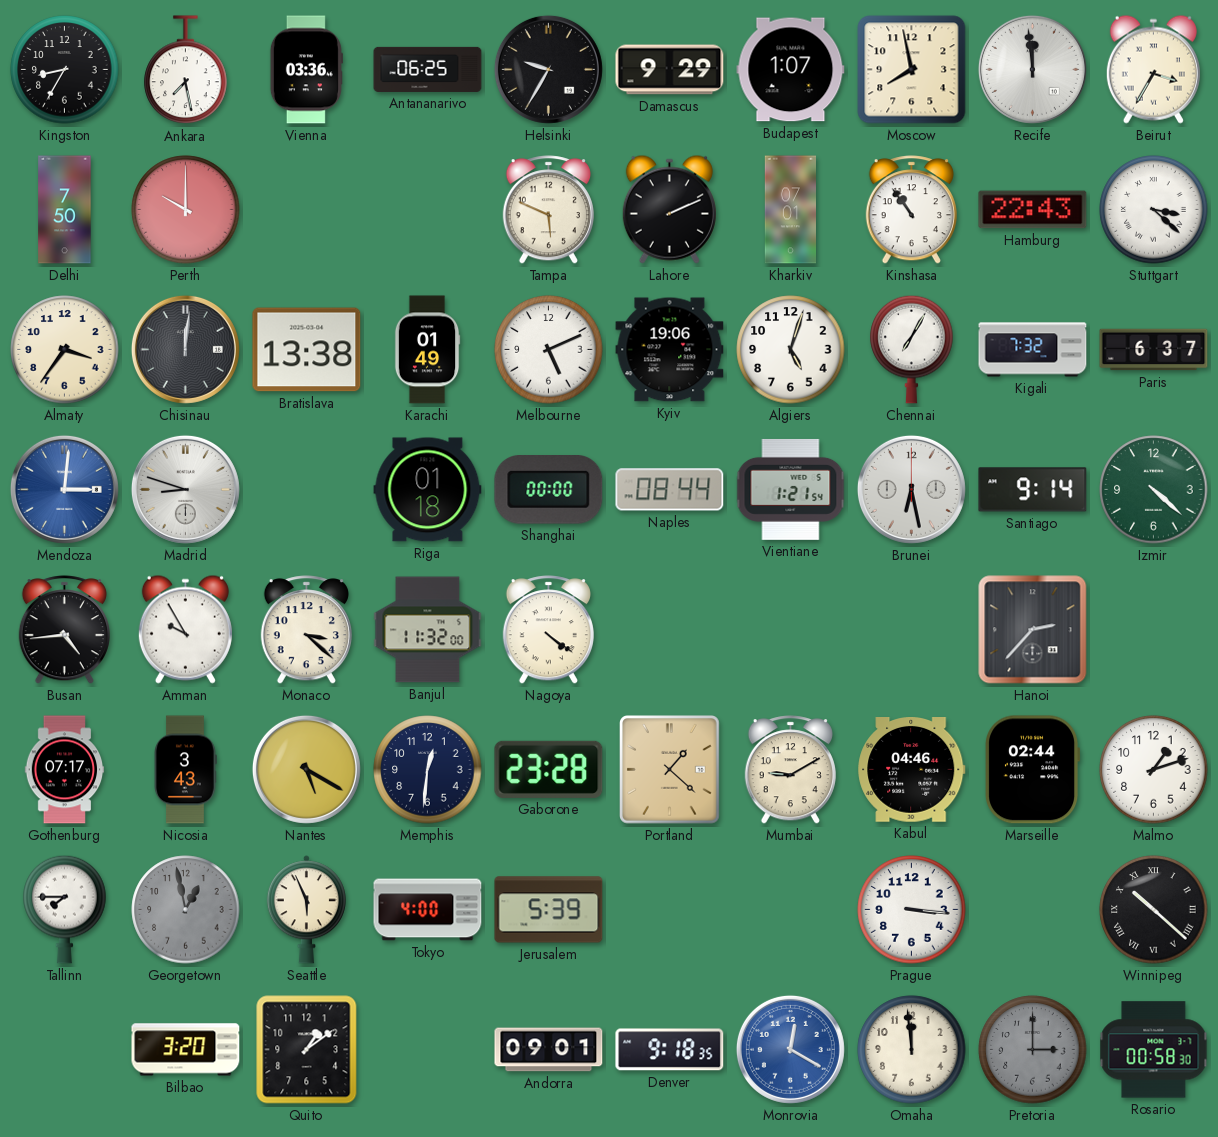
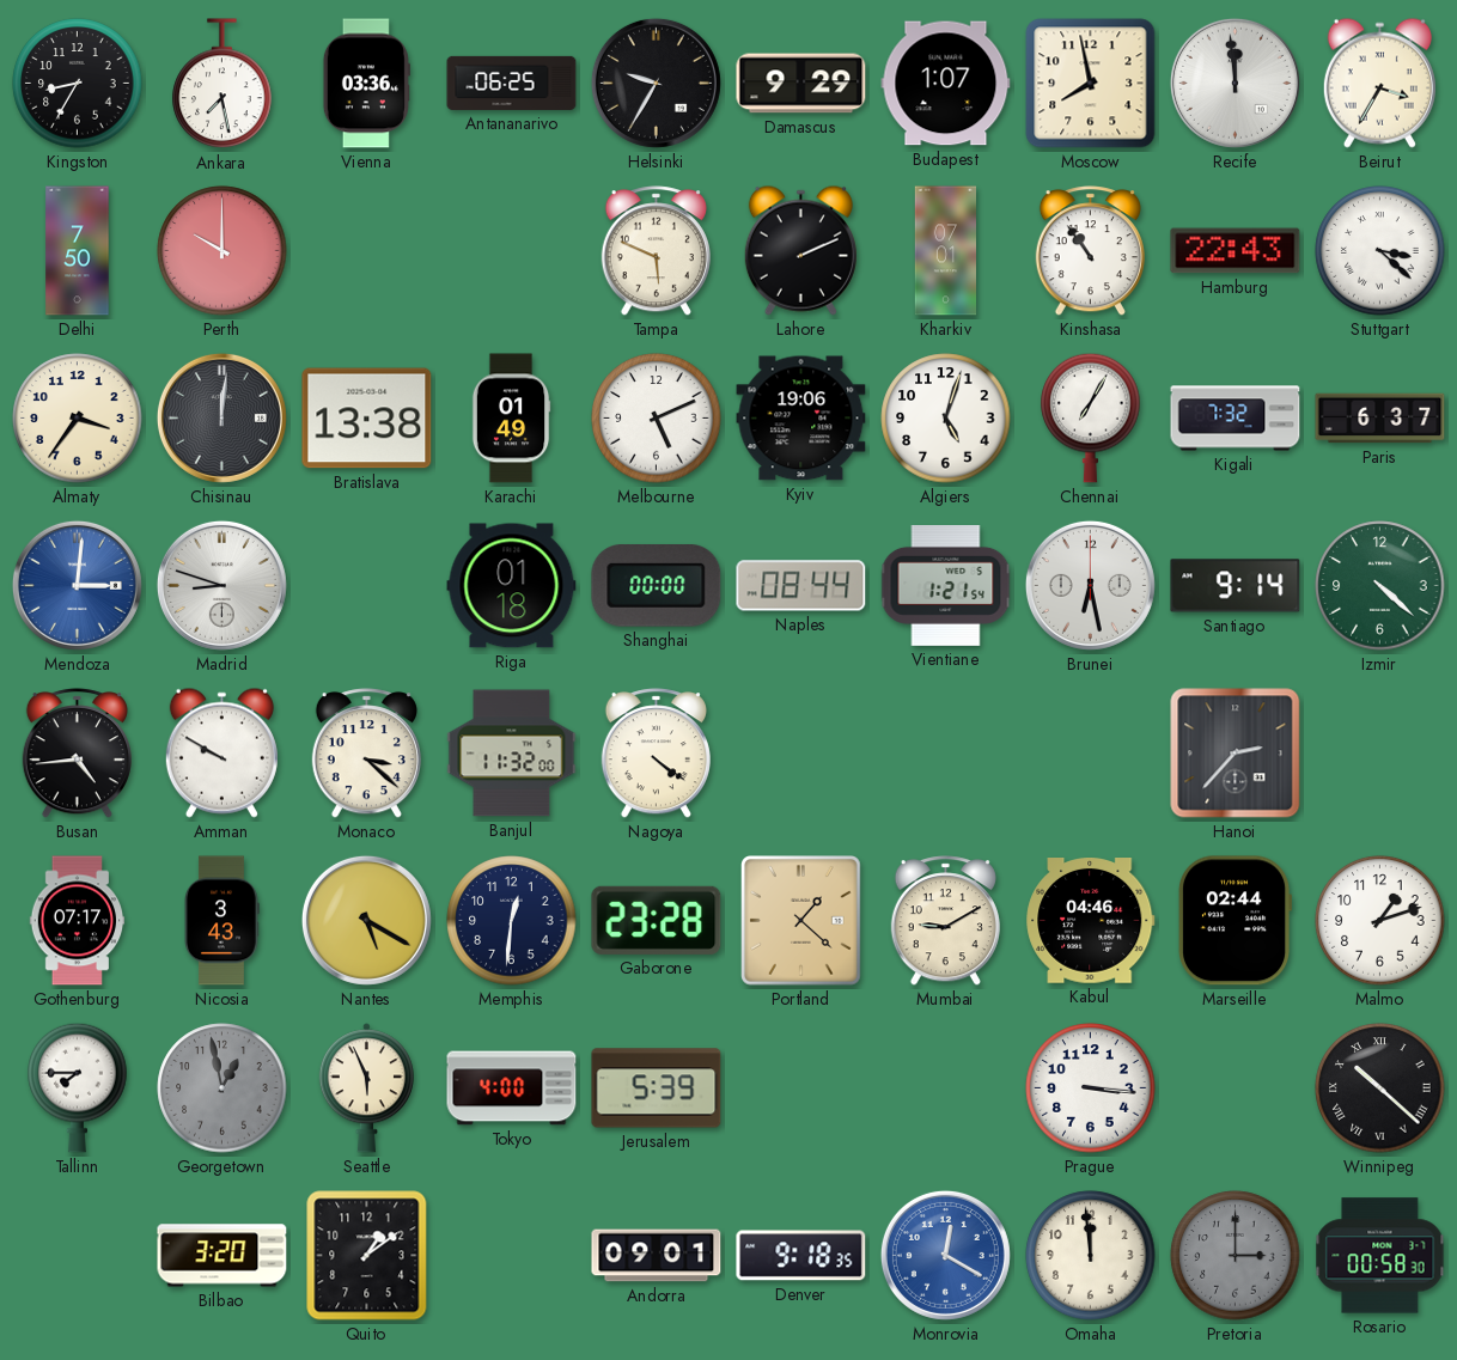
Amman: 9:55 -> 9:50
